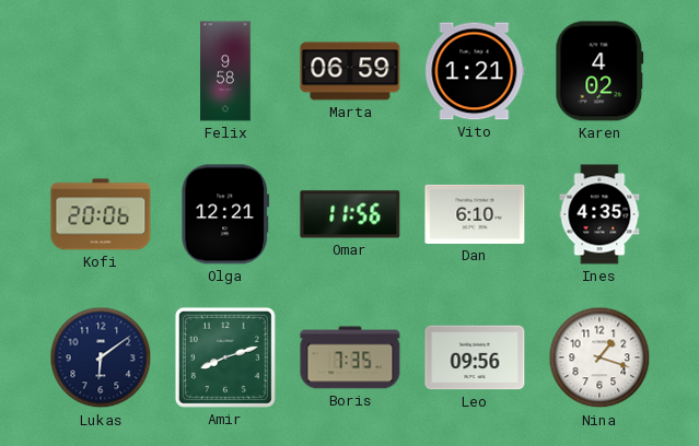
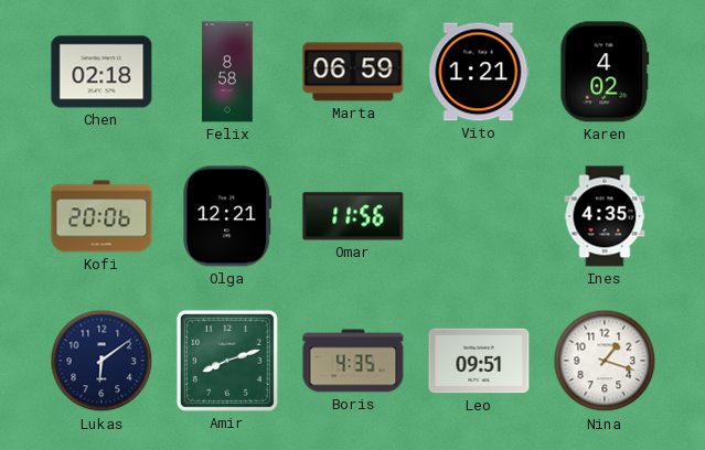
Chen: none -> 02:18
Felix: 9:58 -> 8:58
Dan: 6:10 -> none
Boris: 7:35 -> 4:35
Leo: 09:56 -> 09:51
